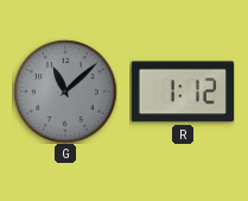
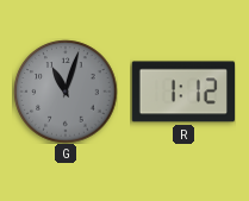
G: 11:08 -> 11:03
